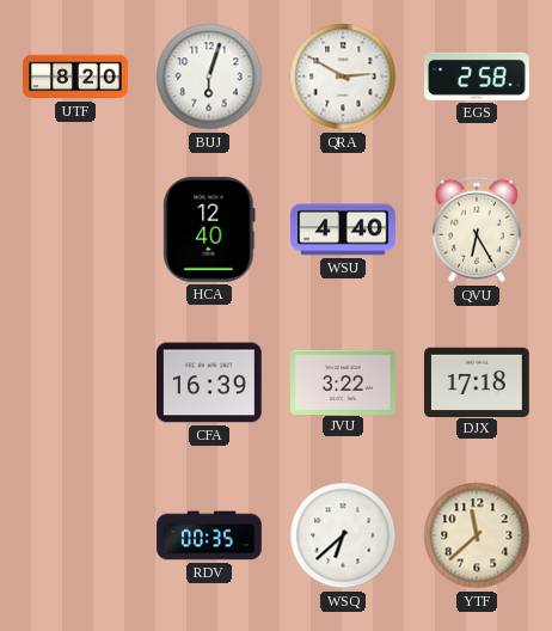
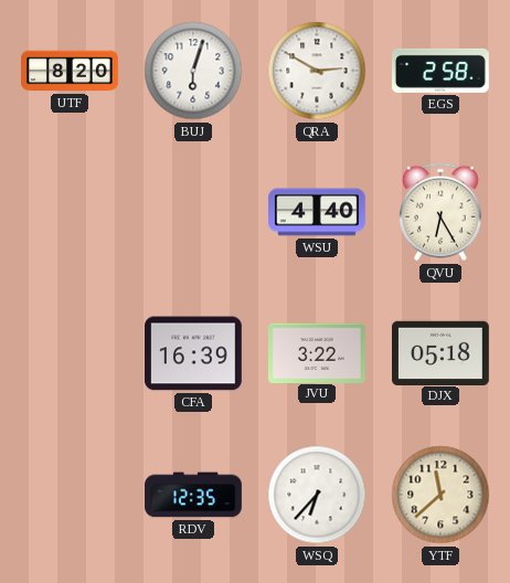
HCA: 12:40 -> none
DJX: 17:18 -> 05:18
RDV: 00:35 -> 12:35
WSQ: 6:38 -> 6:37
